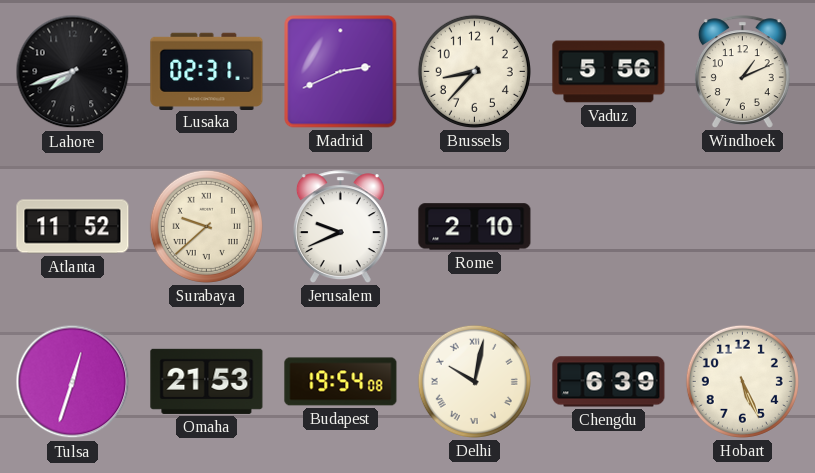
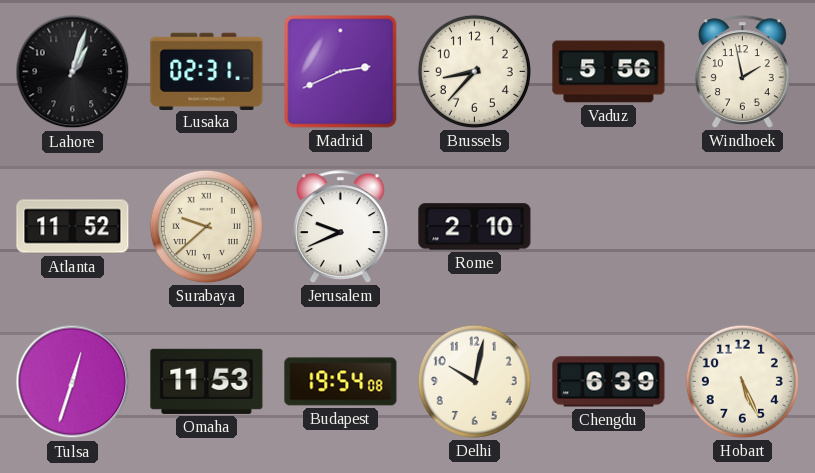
Lahore: 7:42 -> 1:03
Windhoek: 1:11 -> 1:58
Omaha: 21:53 -> 11:53
Delhi numerals: Roman -> Arabic
